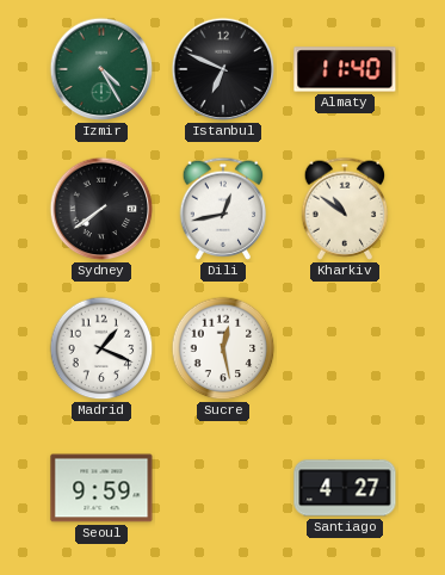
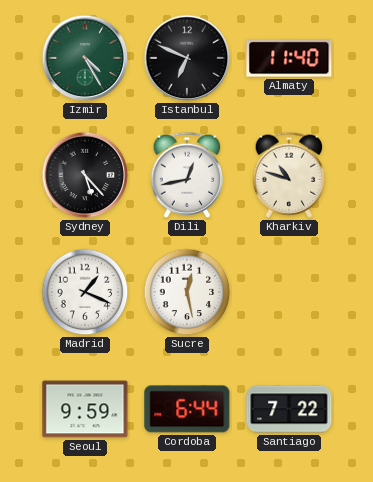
Sydney: 7:39 -> 5:23
Kharkiv: 10:51 -> 10:48
Cordoba: none -> 6:44
Santiago: 4:27 -> 7:22
